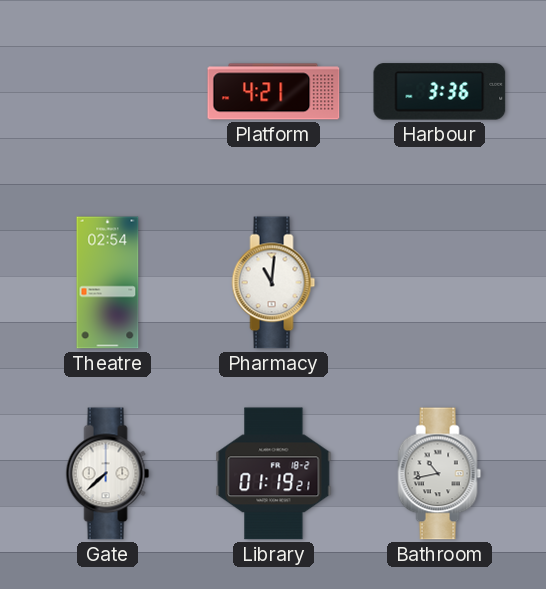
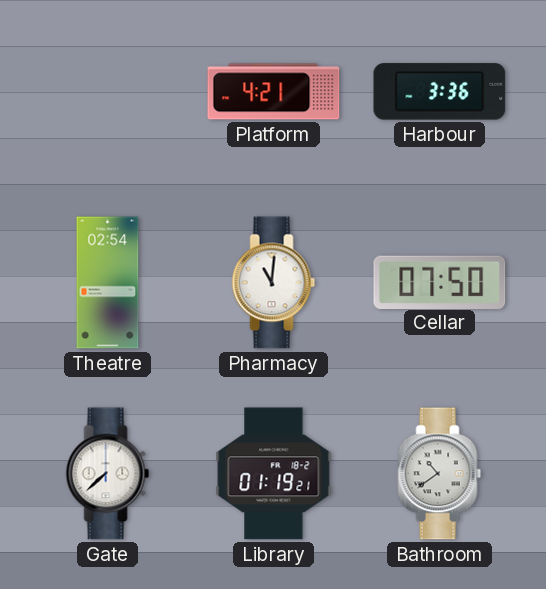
Cellar: none -> 07:50
Bathroom: 10:43 -> 10:39
